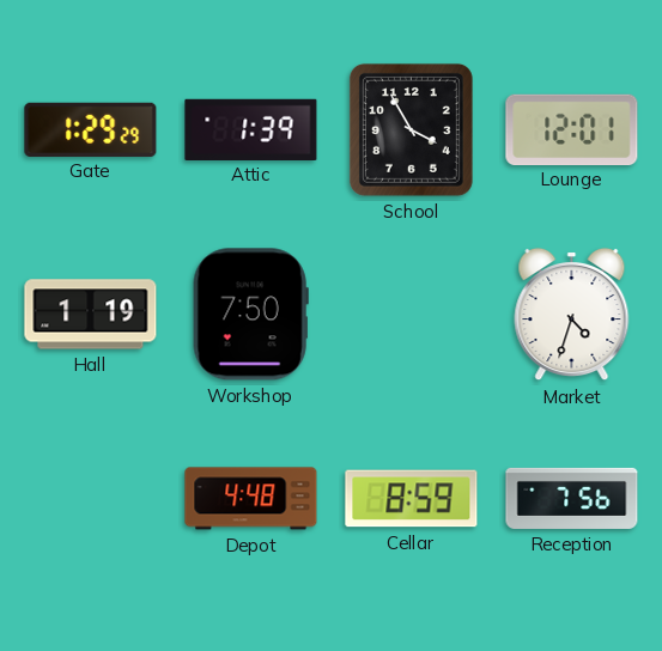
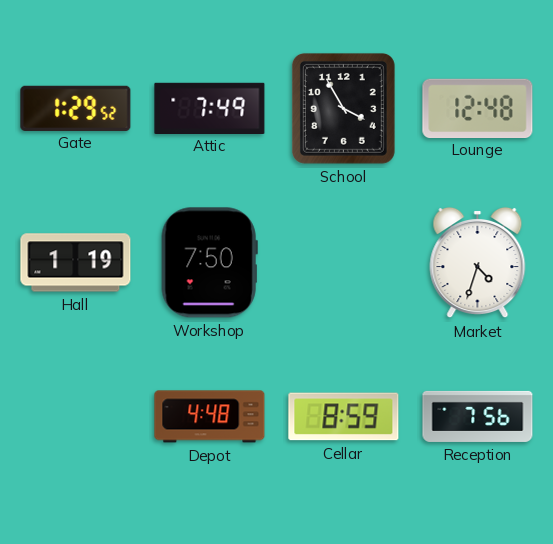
Gate: 1:29:29 -> 1:29:52
Attic: 1:39 -> 7:49
Lounge: 12:01 -> 12:48
